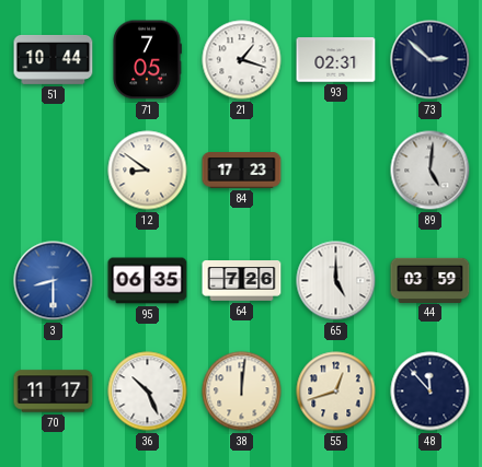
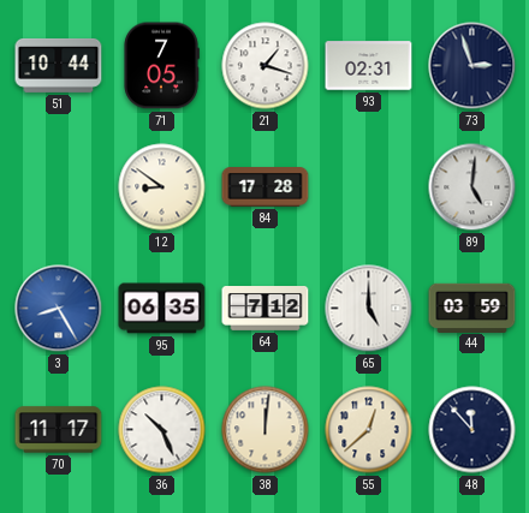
73: 2:52 -> 2:57
84: 17:23 -> 17:28
3: 8:30 -> 8:25
64: 7:26 -> 7:12
55: 12:42 -> 12:38
